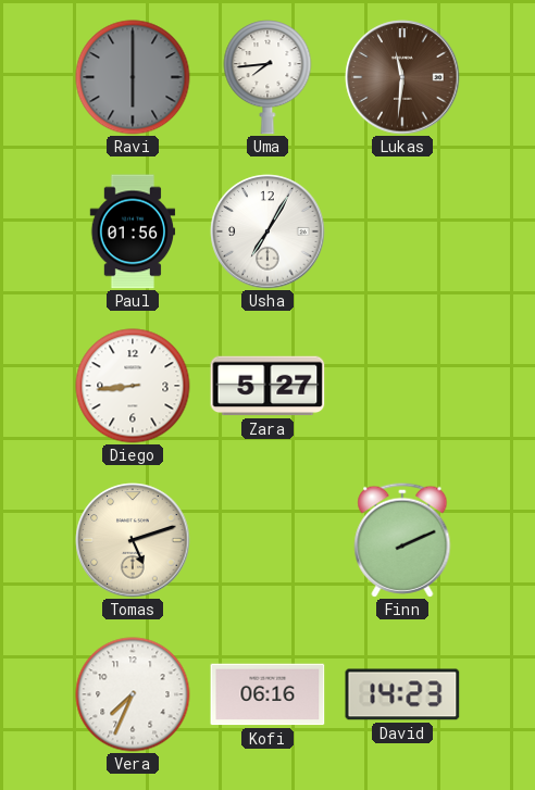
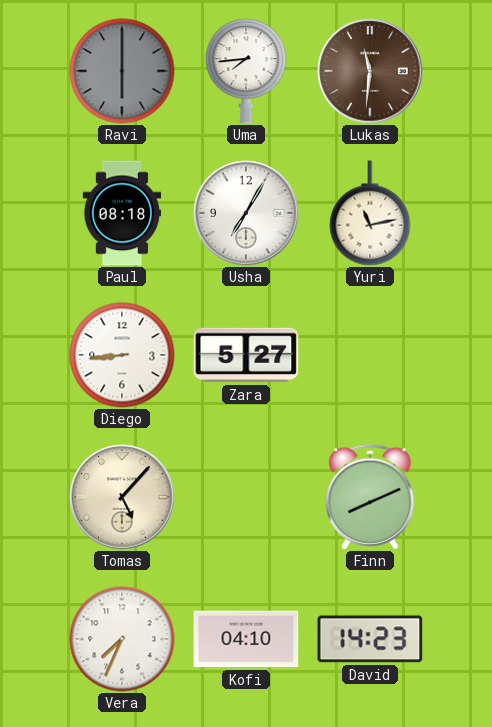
Paul: 01:56 -> 08:18
Yuri: none -> 11:13
Tomas: 5:12 -> 5:07
Finn: 2:11 -> 8:11
Kofi: 06:16 -> 04:10
